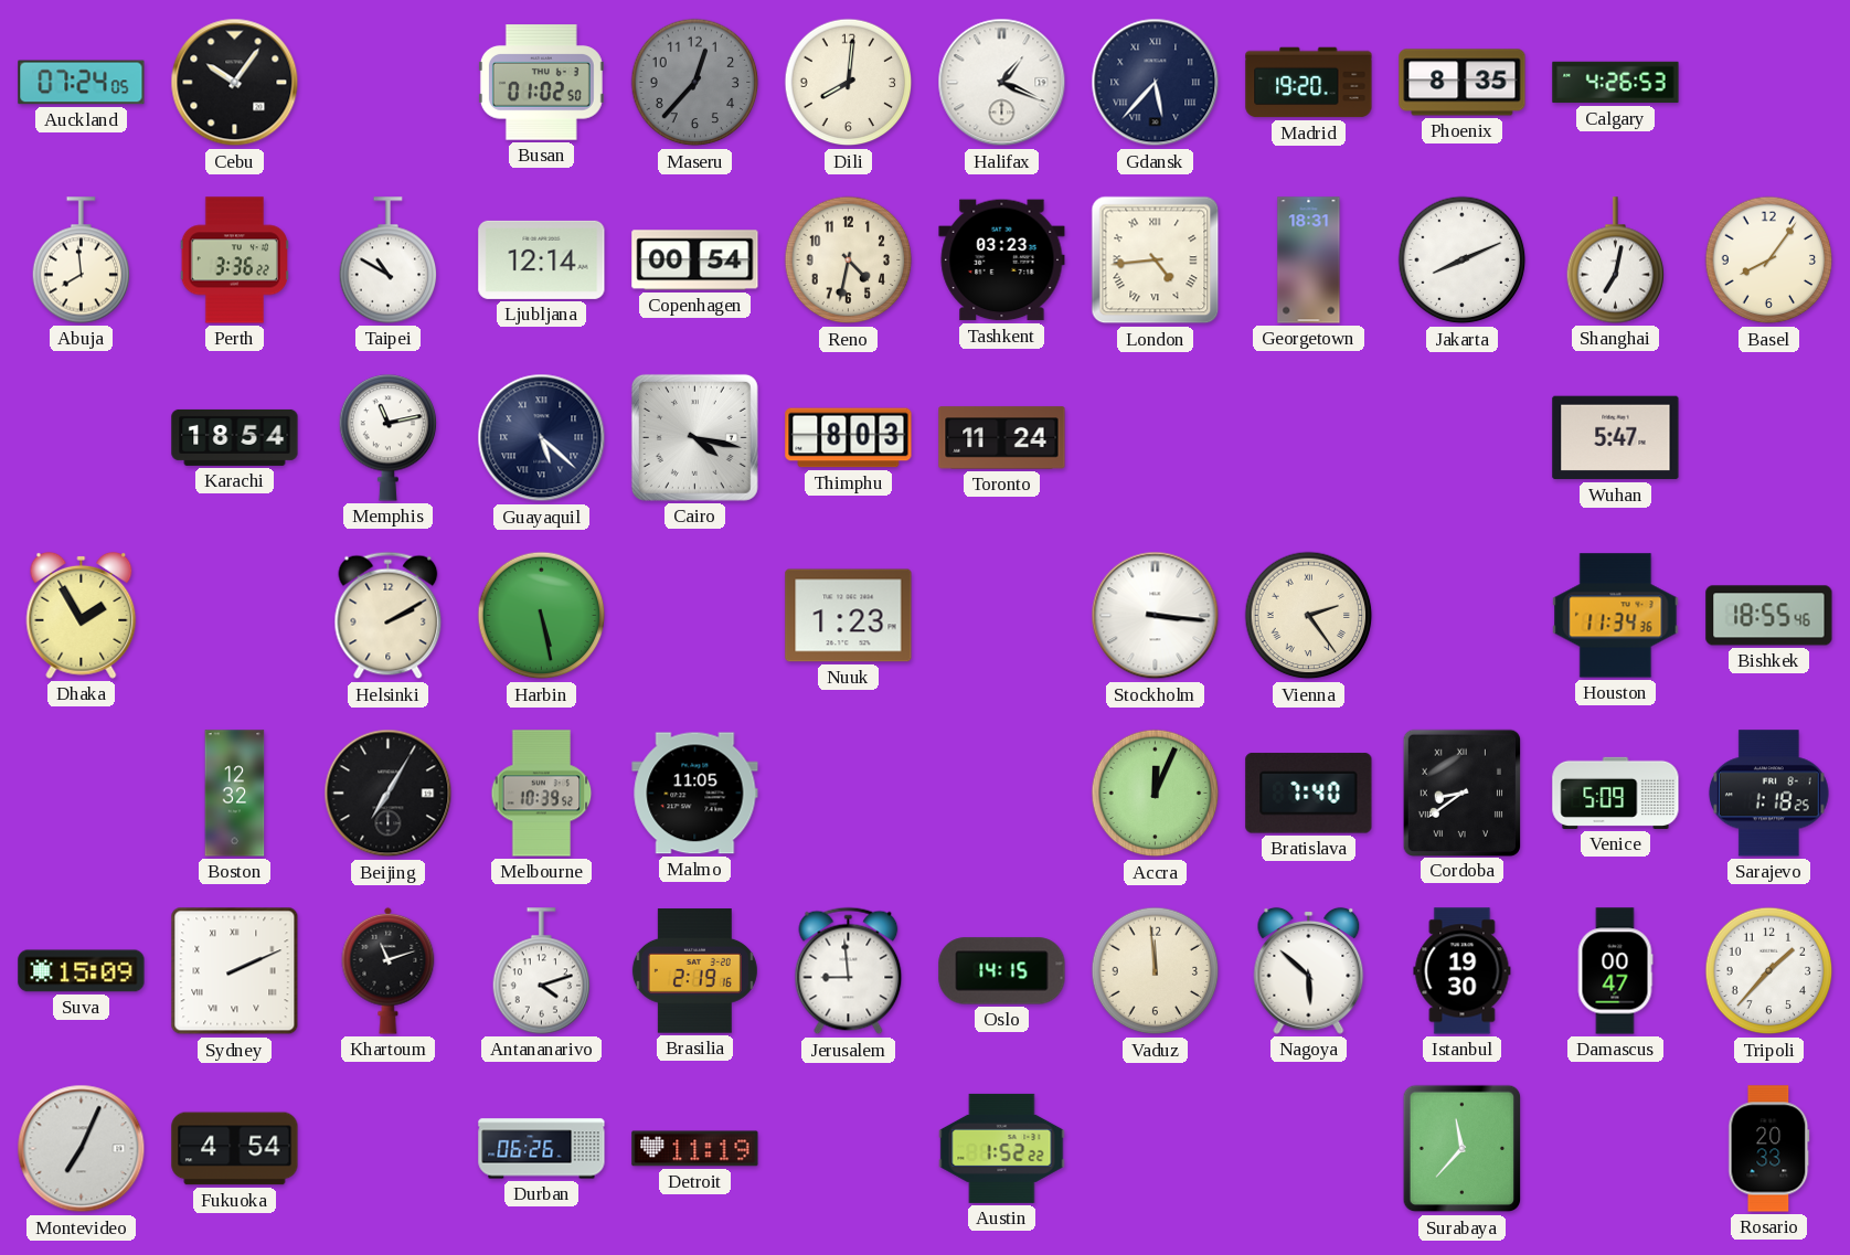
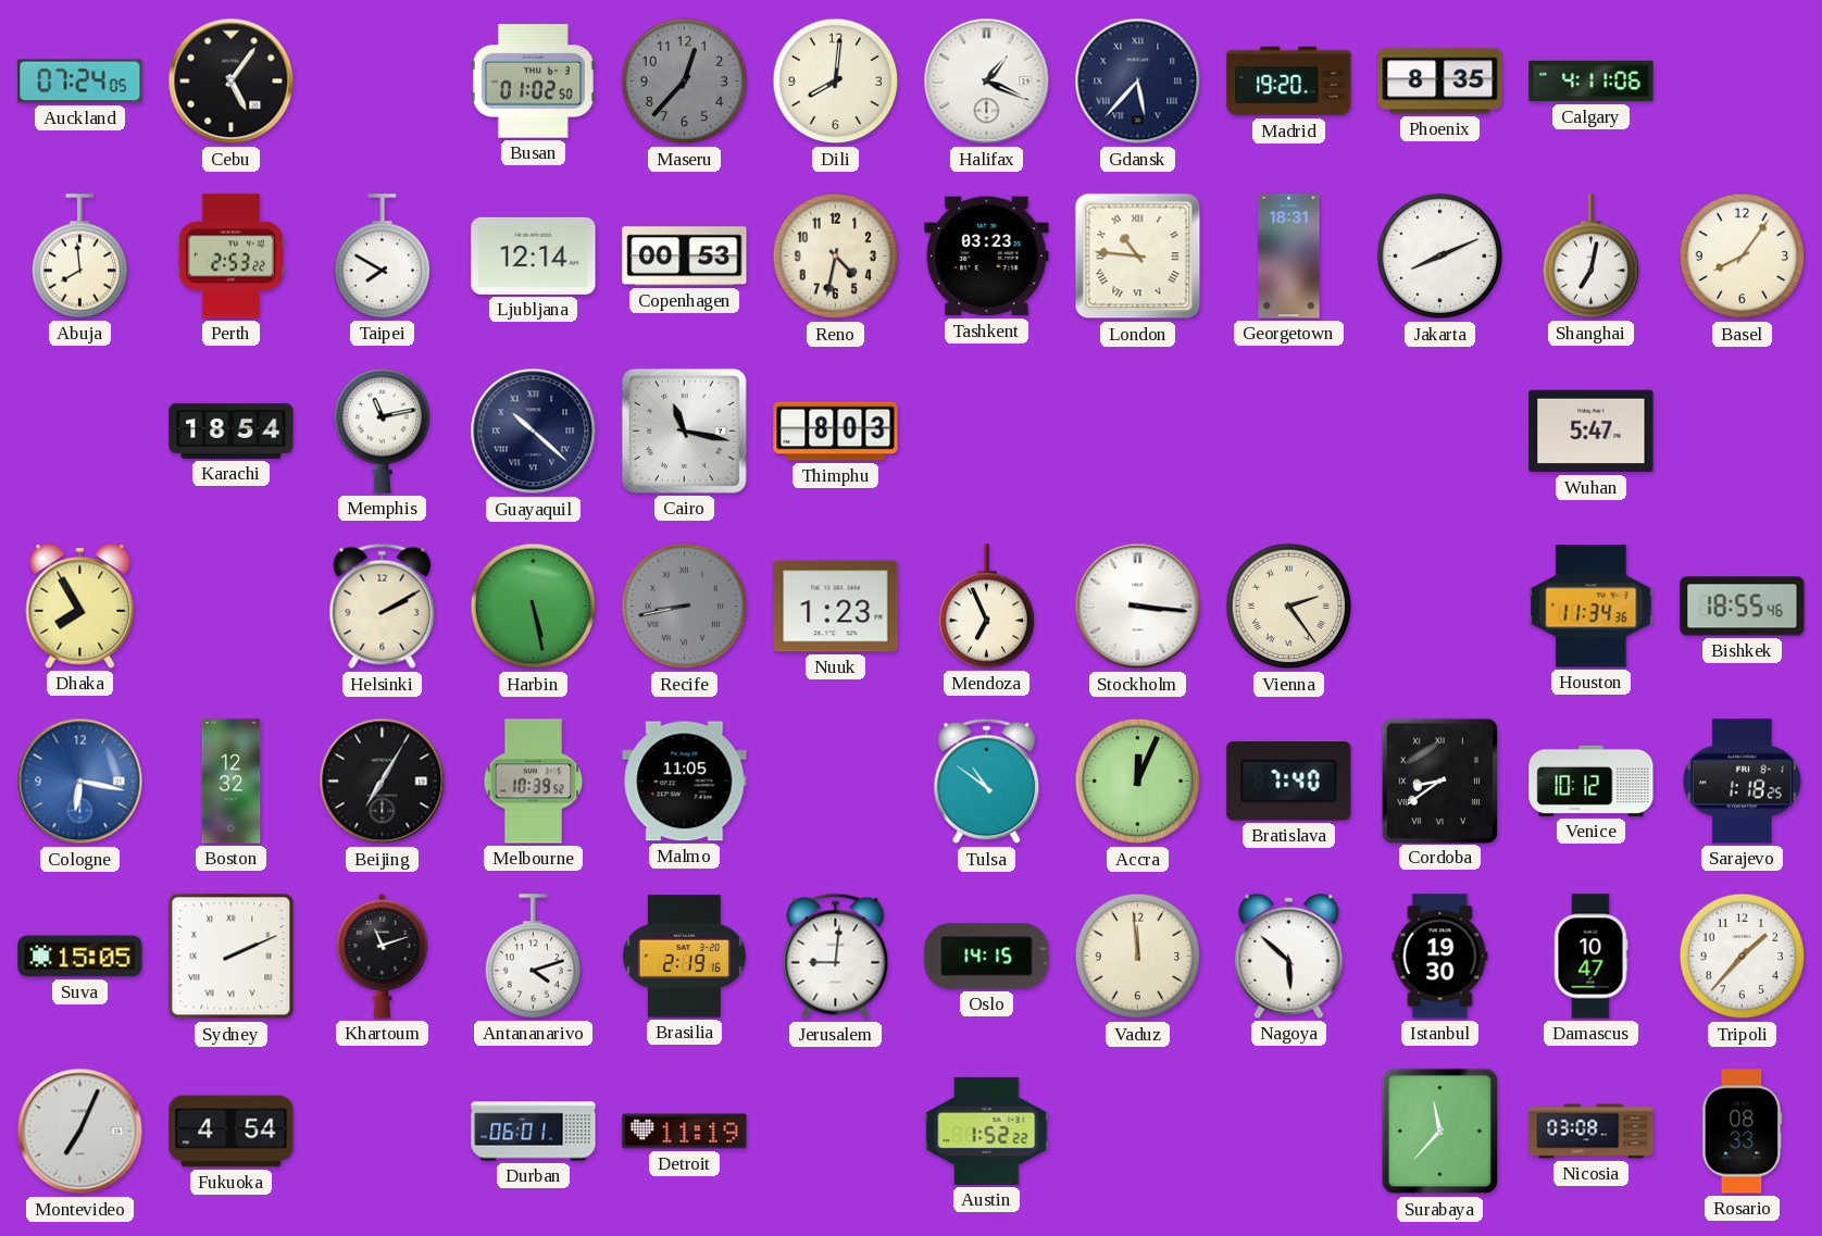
Cebu: 10:06 -> 5:06
Calgary: 4:26 -> 4:11
Perth: 3:36 -> 2:53
Taipei: 10:50 -> 7:50
Copenhagen: 00:54 -> 00:53
London: 4:44 -> 10:46
Guayaquil: 5:22 -> 10:22
Cairo: 4:17 -> 11:17
Toronto: 11:24 -> none
Dhaka: 1:55 -> 7:55
Recife: none -> 8:43
Mendoza: none -> 6:56
Cologne: none -> 6:17
Tulsa: none -> 10:51
Venice: 5:09 -> 10:12
Suva: 15:09 -> 15:05
Jerusalem: 8:59 -> 9:01
Damascus: 00:47 -> 10:47
Durban: 06:26 -> 06:01
Nicosia: none -> 03:08
Rosario: 20:33 -> 08:33
